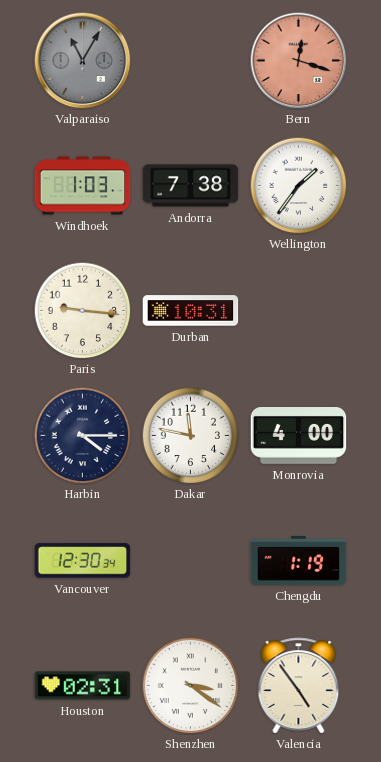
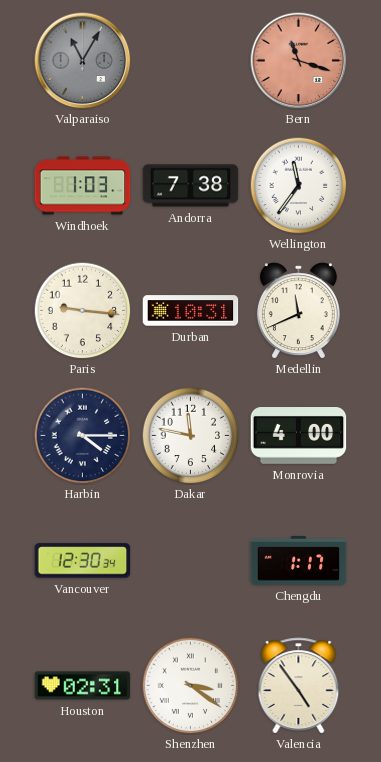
Bern: 12:18 -> 11:18
Wellington: 1:36 -> 11:36
Medellin: none -> 11:41
Chengdu: 1:19 -> 1:17
